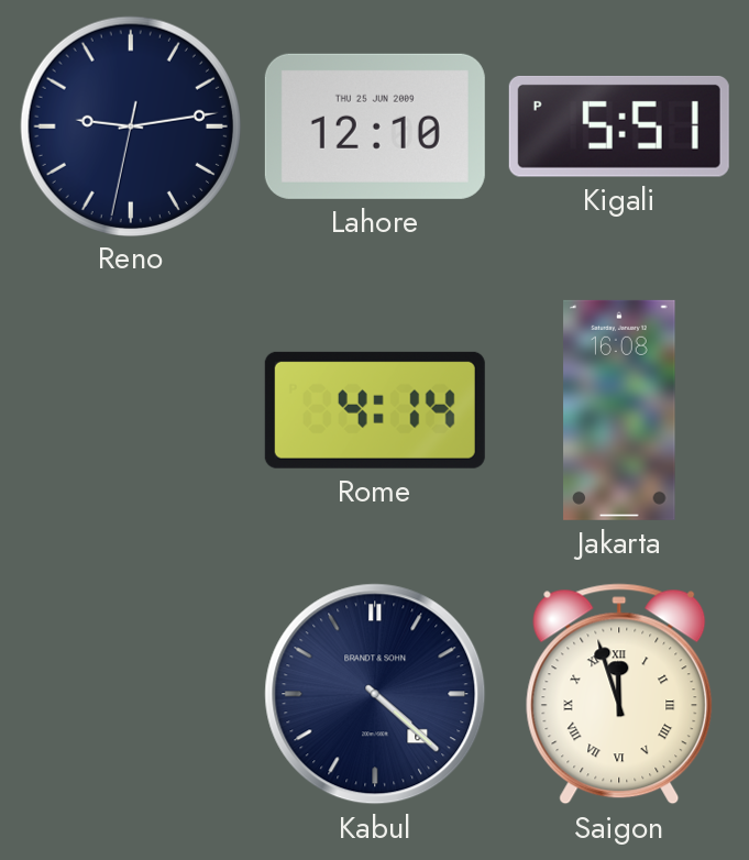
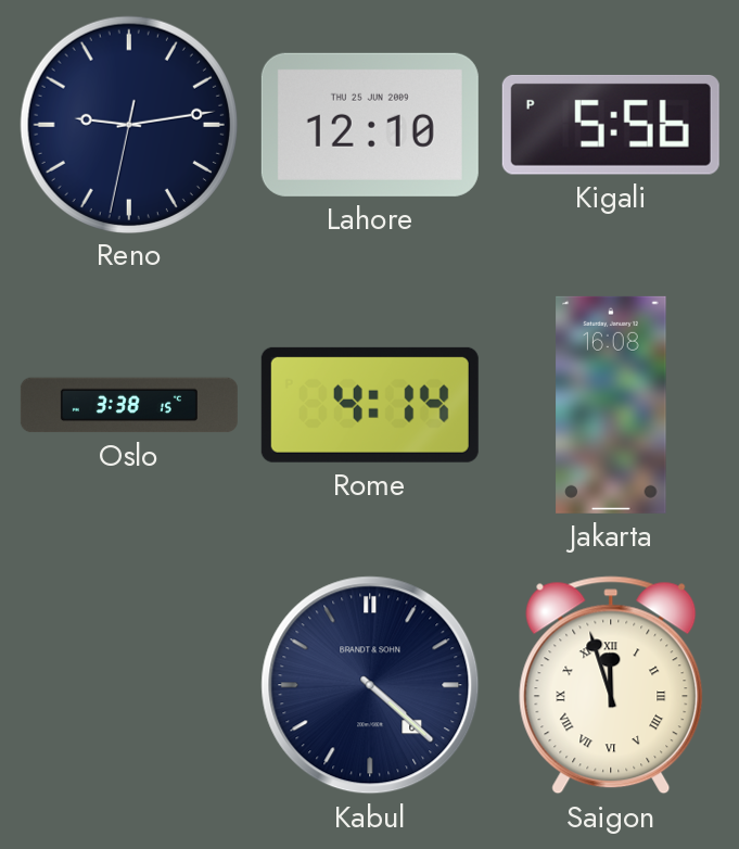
Kigali: 5:51 -> 5:56
Oslo: none -> 3:38
